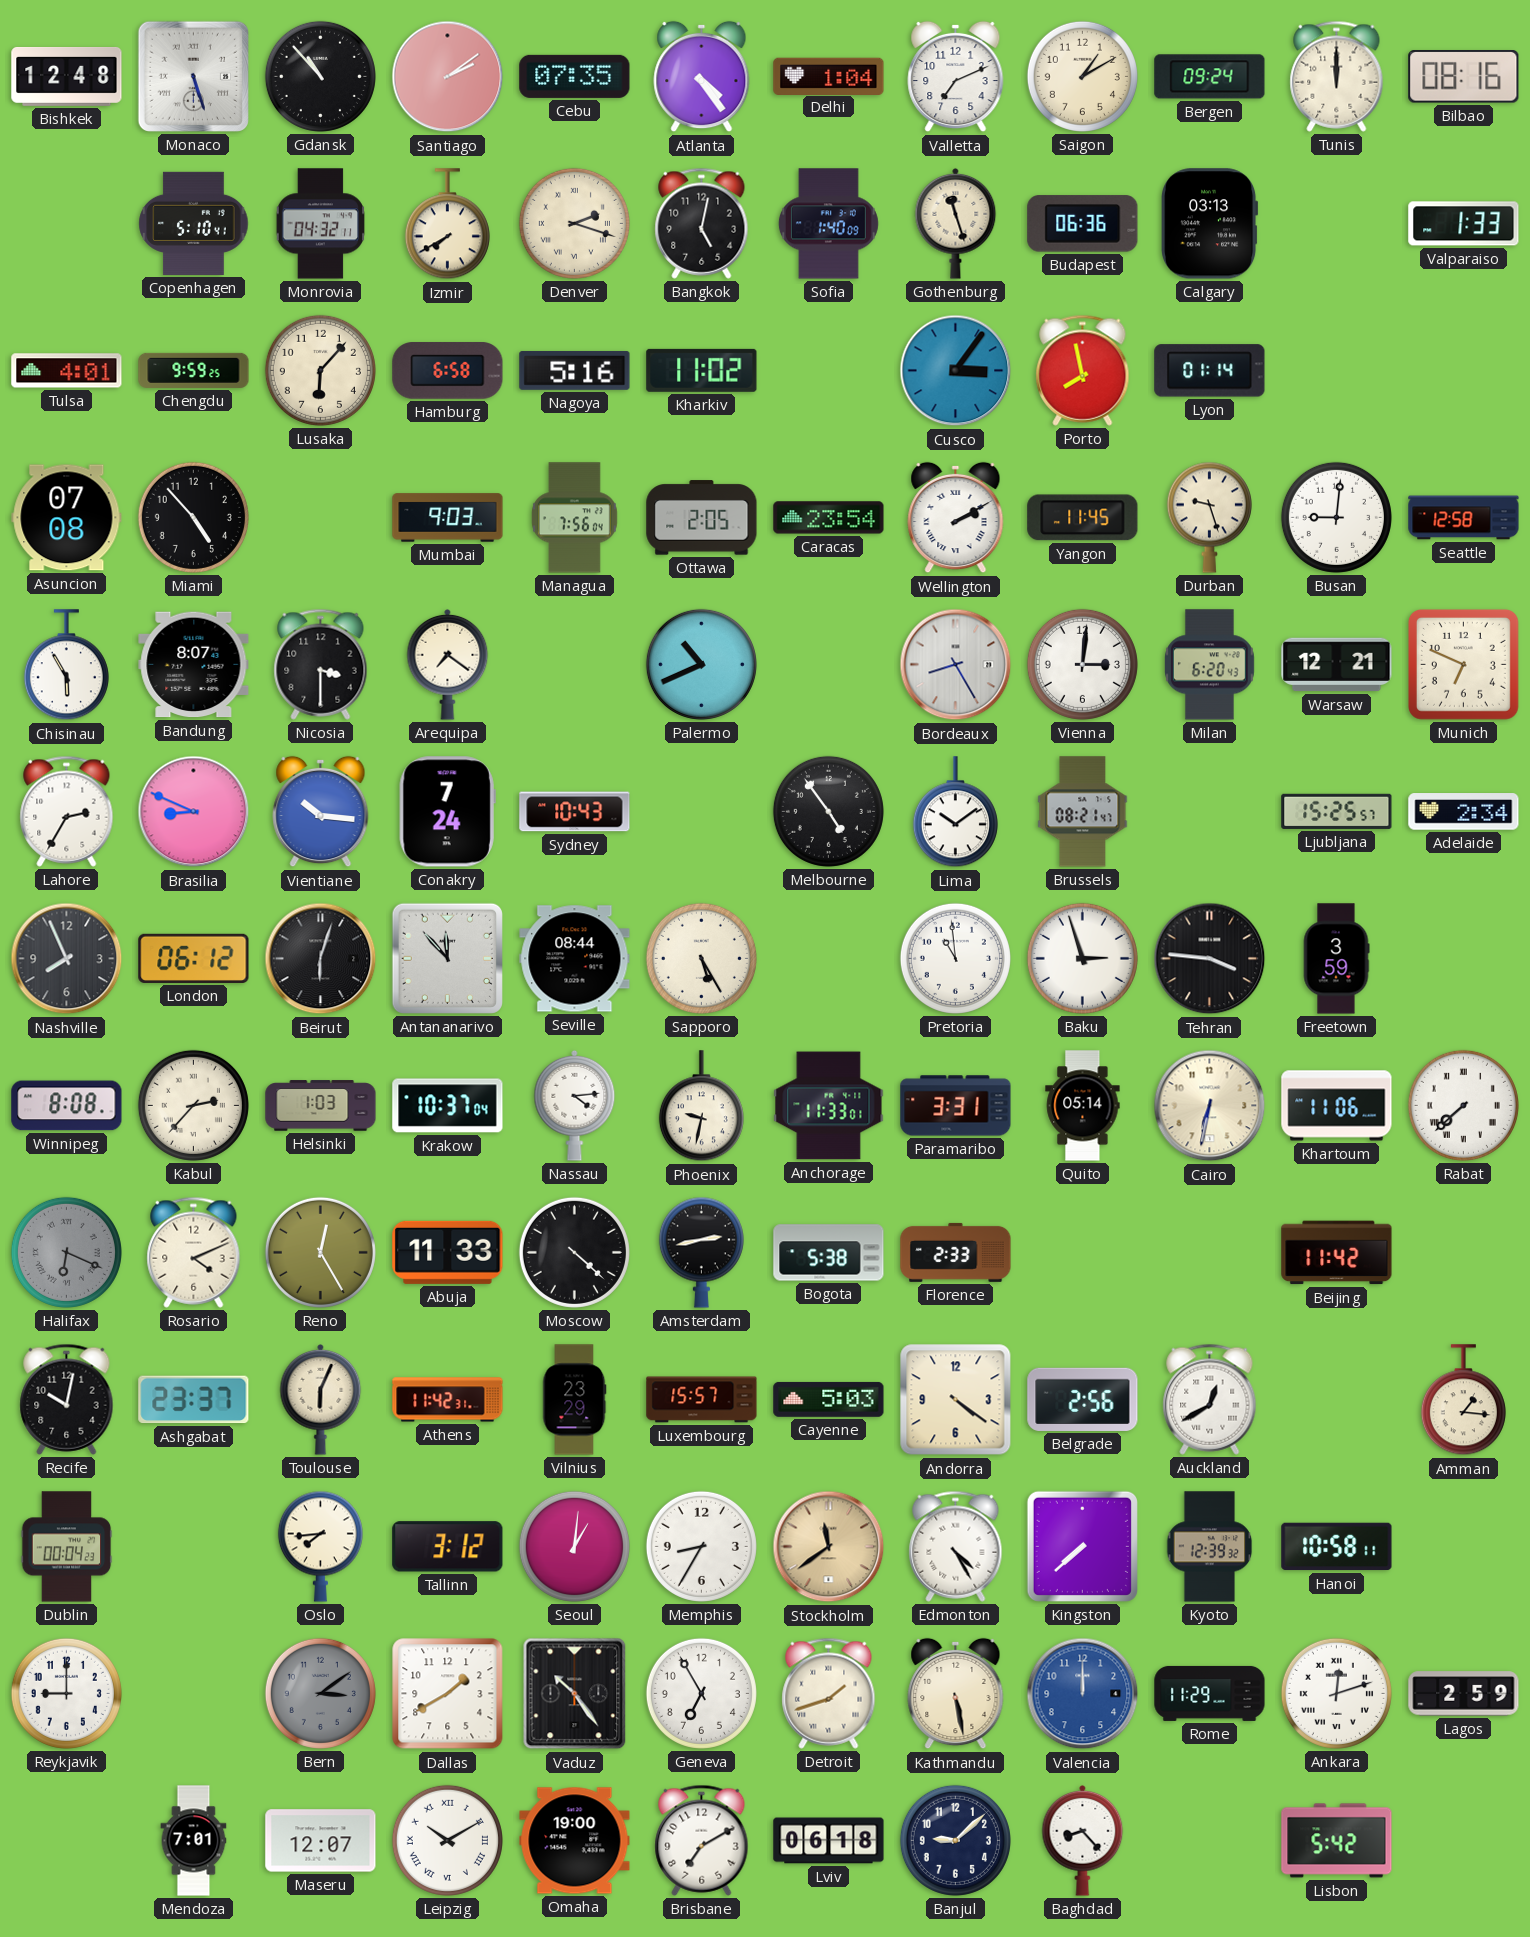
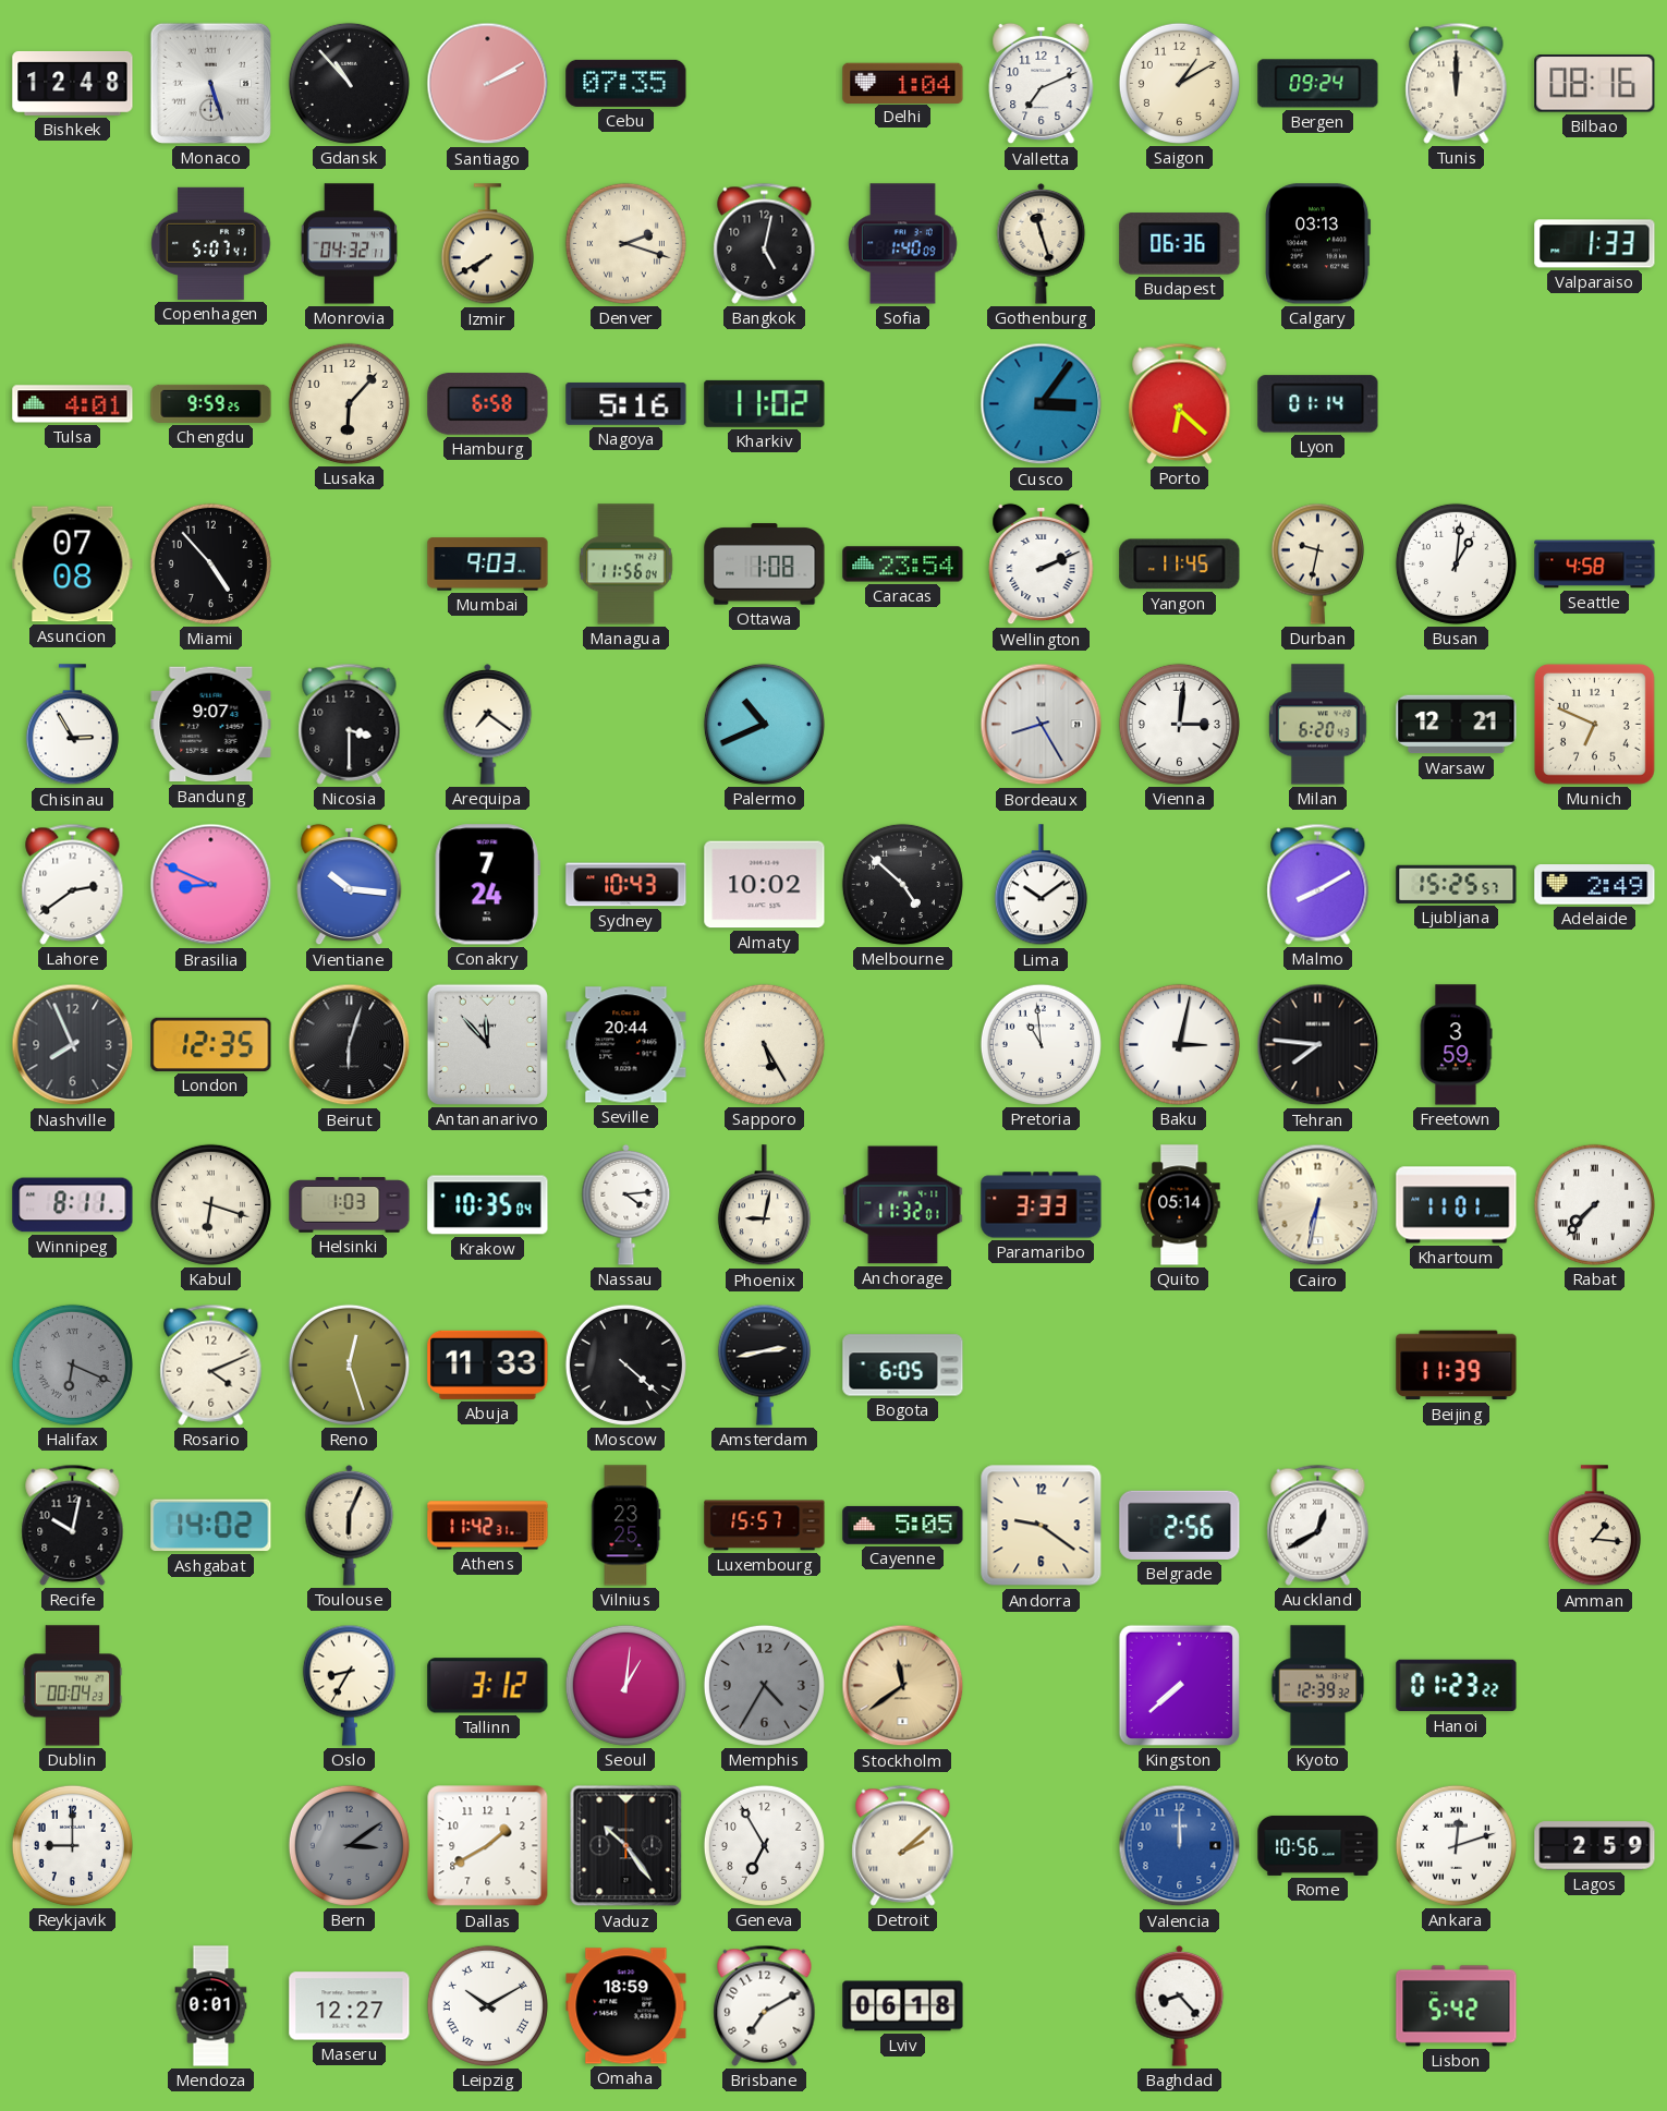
Santiago: 2:09 -> 2:10
Atlanta: 4:24 -> none
Copenhagen: 5:10 -> 5:07
Porto: 7:58 -> 6:22
Managua: 7:56 -> 11:56
Ottawa: 2:05 -> 1:08
Wellington: 2:10 -> 2:11
Durban: 9:27 -> 9:32
Busan: 9:01 -> 1:01
Seattle: 12:58 -> 4:58
Chisinau: 5:55 -> 2:55
Bandung: 8:07 -> 9:07
Lahore: 2:35 -> 2:39
Almaty: none -> 10:02
Melbourne: 4:54 -> 4:52
Brussels: 08:21 -> none
Malmo: none -> 8:10
Adelaide: 2:34 -> 2:49
London: 06:12 -> 12:35
Seville: 08:44 -> 20:44
Baku: 2:57 -> 3:02
Tehran: 3:46 -> 7:46
Winnipeg: 8:08 -> 8:11
Kabul: 2:37 -> 6:18
Krakow: 10:37 -> 10:35
Phoenix: 9:32 -> 9:02
Anchorage: 11:33 -> 11:32
Paramaribo: 3:31 -> 3:33
Khartoum: 11:06 -> 11:01
Rabat: 7:38 -> 7:37
Reno: 12:25 -> 12:27
Bogota: 5:38 -> 6:05
Florence: 2:33 -> none
Beijing: 11:42 -> 11:39
Ashgabat: 23:37 -> 14:02
Vilnius: 23:29 -> 23:25
Cayenne: 5:03 -> 5:05
Andorra: 4:21 -> 9:21
Oslo: 7:44 -> 8:35
Memphis: 8:35 -> 4:35
Memphis dial: white -> grey
Edmonton: 4:25 -> none
Hanoi: 10:58 -> 01:23
Detroit: 1:42 -> 2:08
Kathmandu: 5:28 -> none
Rome: 11:29 -> 10:56
Mendoza: 7:01 -> 0:01
Maseru: 12:07 -> 12:27
Omaha: 19:00 -> 18:59
Banjul: 9:08 -> none
